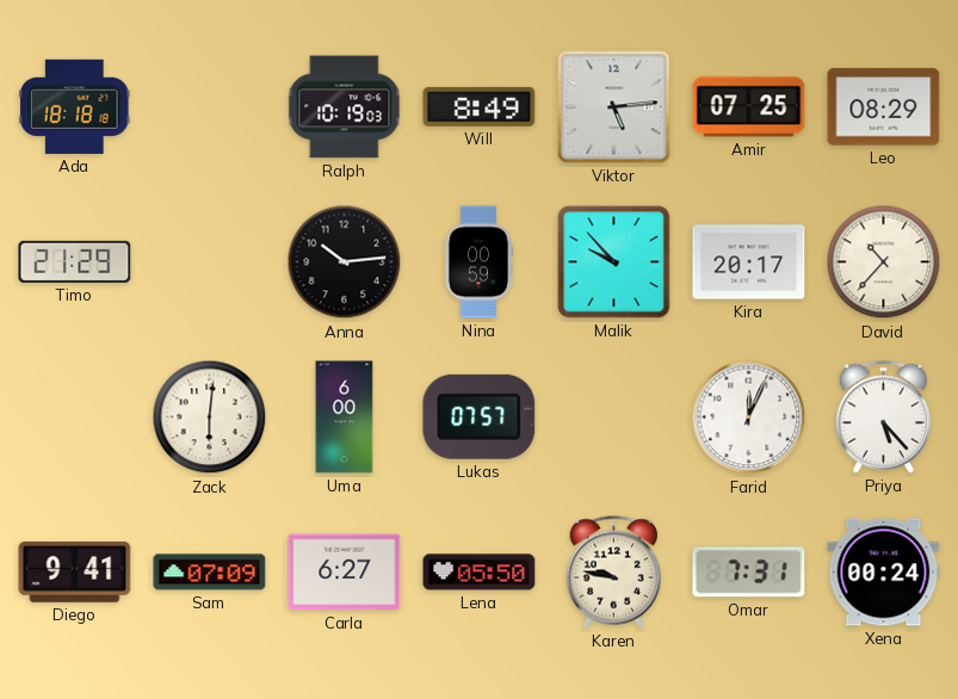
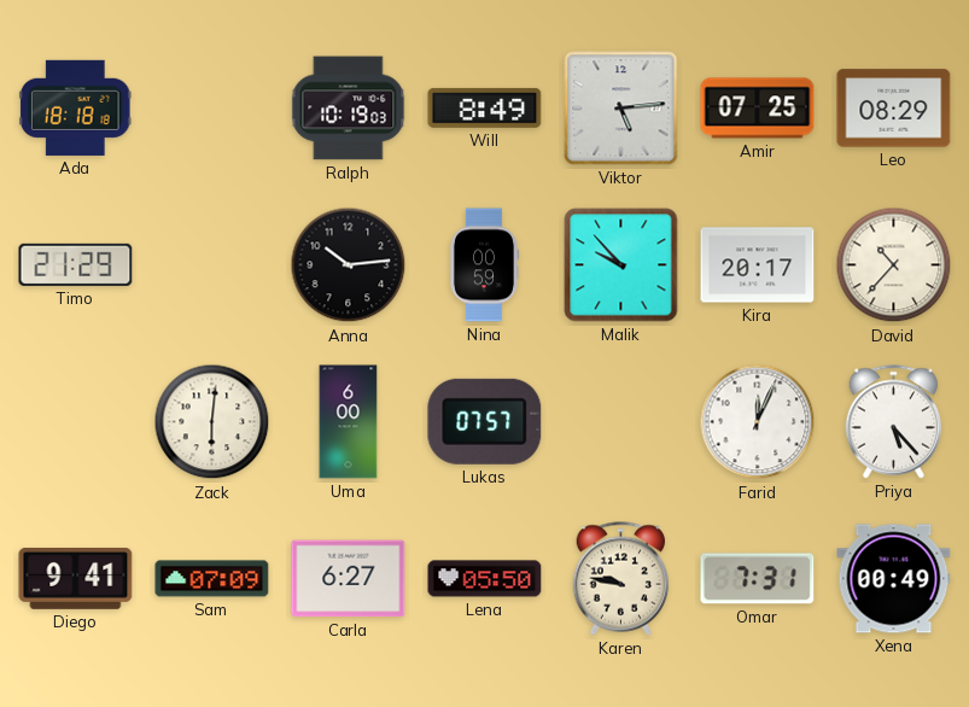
Xena: 00:24 -> 00:49
